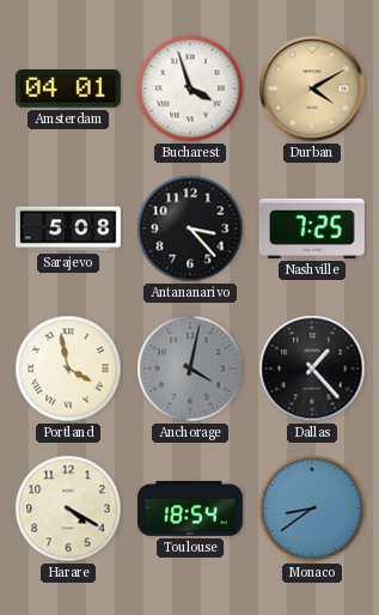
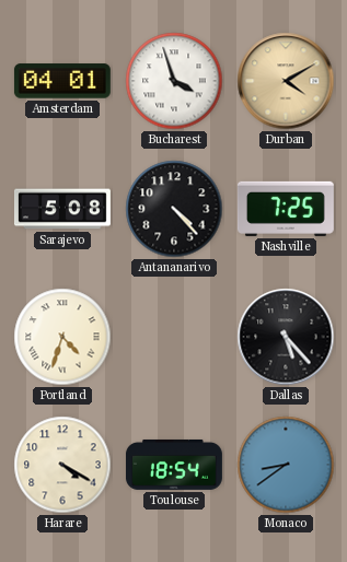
Antananarivo: 3:23 -> 4:23
Portland: 3:58 -> 4:33
Anchorage: 4:02 -> none
Dallas: 1:23 -> 5:23
